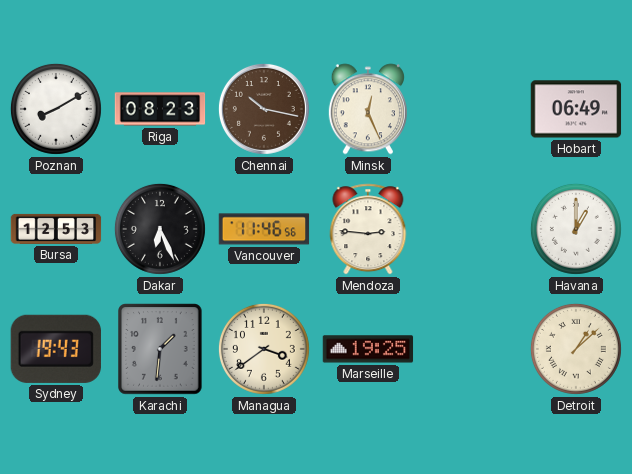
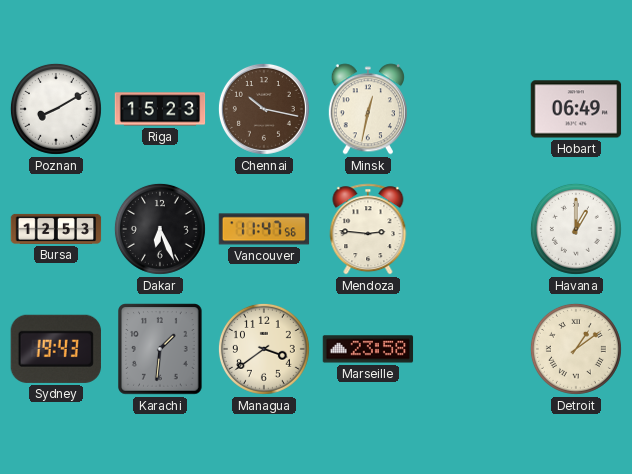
Riga: 08:23 -> 15:23
Minsk: 12:26 -> 12:32
Vancouver: 11:46 -> 11:47
Marseille: 19:25 -> 23:58
Detroit: 1:08 -> 1:09
